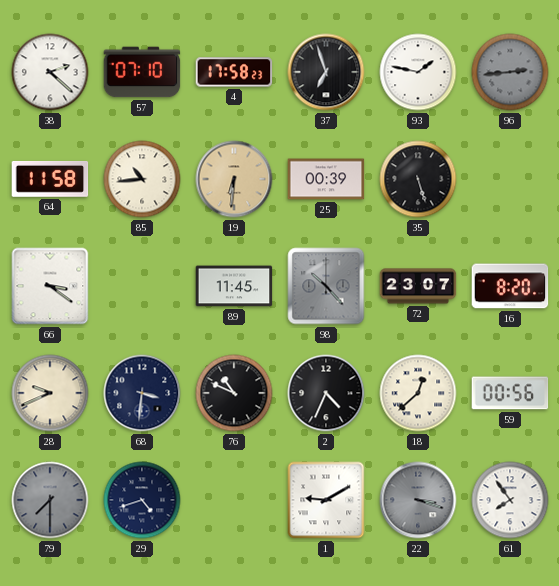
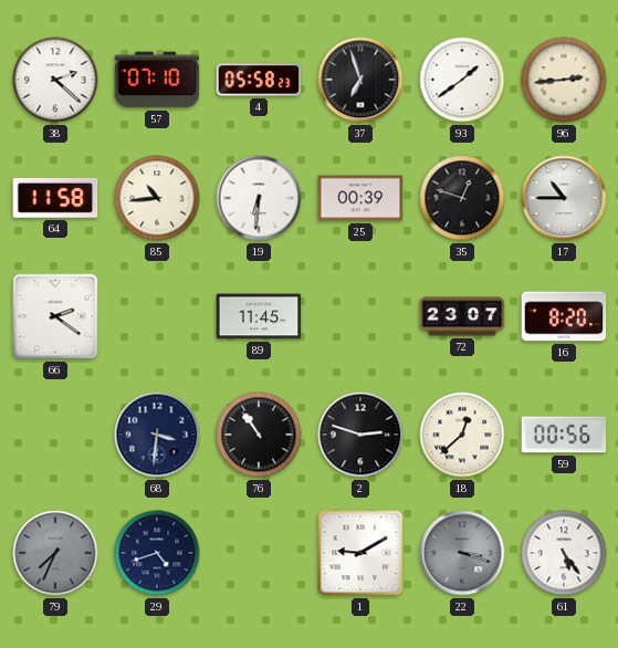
4: 17:58 -> 05:58
93: 1:47 -> 1:39
96 dial: grey -> cream
19 dial: champagne -> white
35: 5:27 -> 12:48
17: none -> 10:45
66: 3:21 -> 2:21
98: 10:23 -> none
28: 9:41 -> none
76: 10:49 -> 10:54
2: 4:34 -> 2:48
79: 7:30 -> 7:34
61: 7:54 -> 5:24
